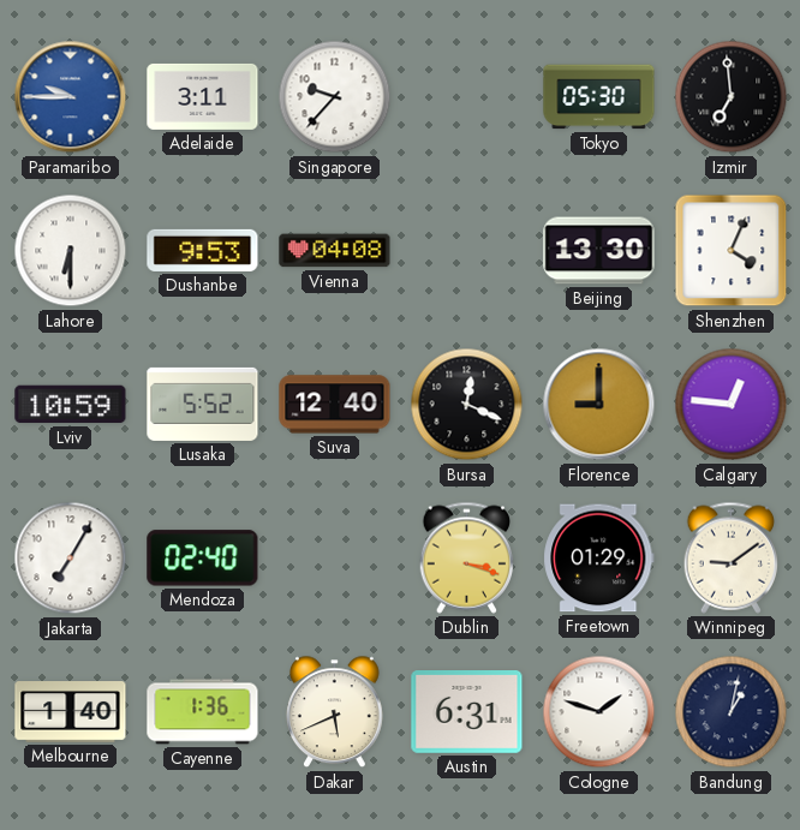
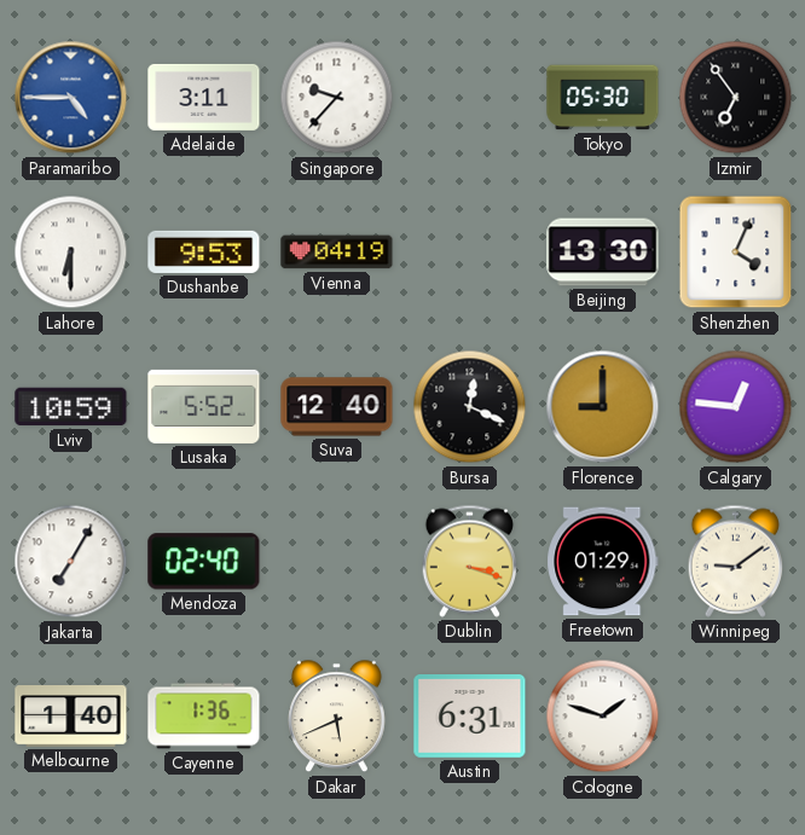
Paramaribo: 9:45 -> 4:45
Izmir: 6:59 -> 6:54
Vienna: 04:08 -> 04:19
Bandung: 1:02 -> none
